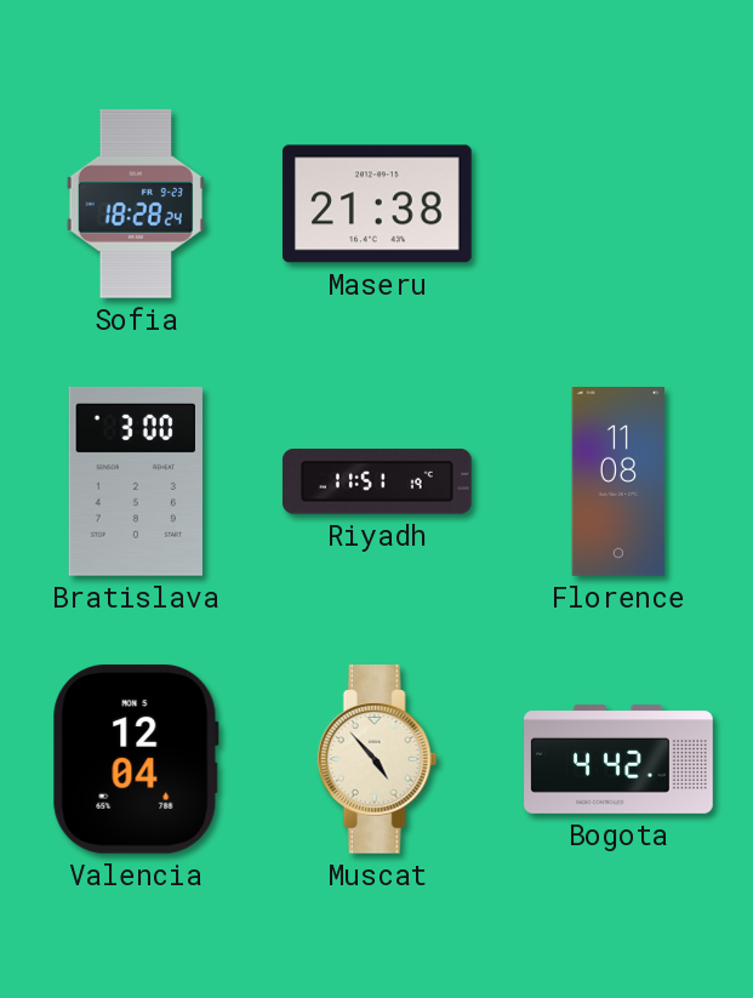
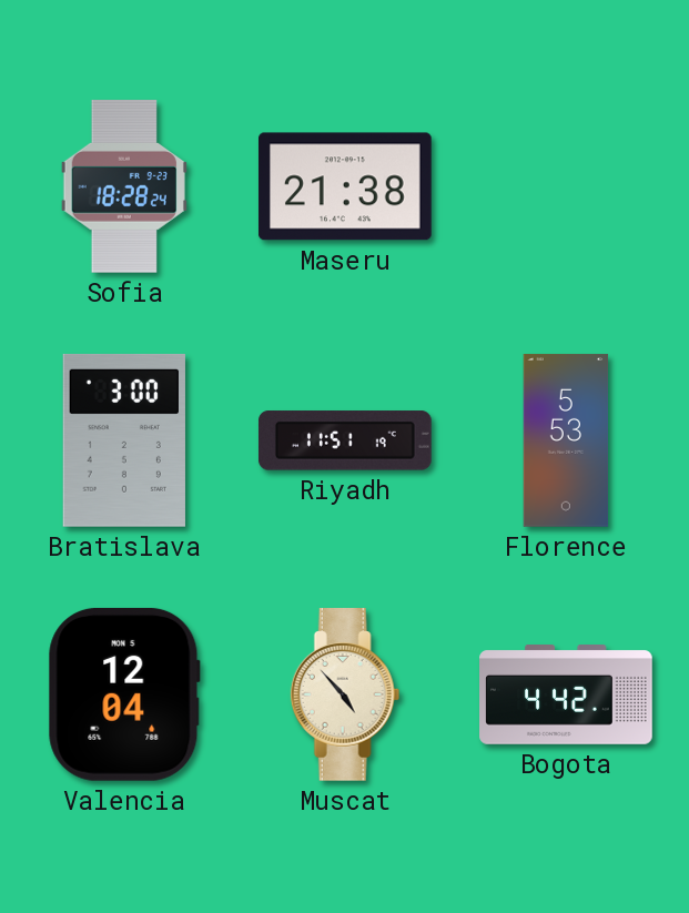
Florence: 11:08 -> 5:53
